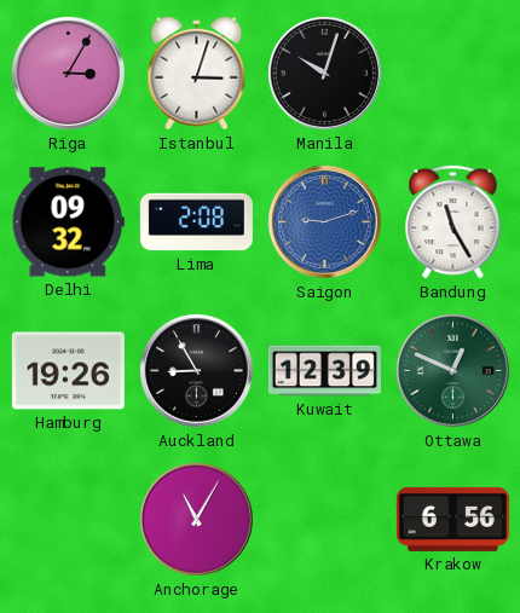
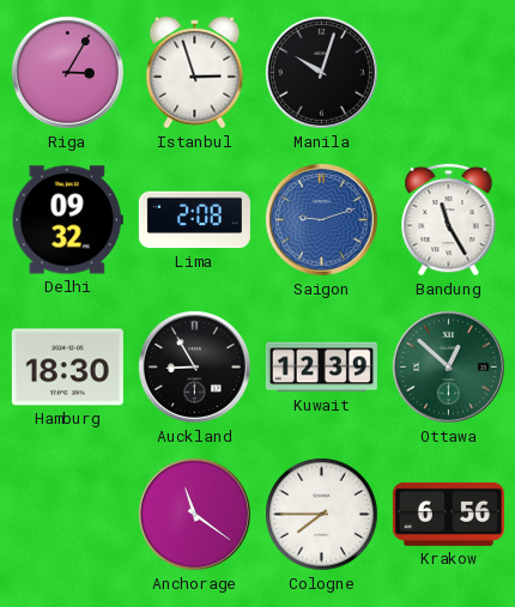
Istanbul: 3:03 -> 2:57
Hamburg: 19:26 -> 18:30
Ottawa: 12:49 -> 12:52
Anchorage: 11:05 -> 11:21
Cologne: none -> 7:45
